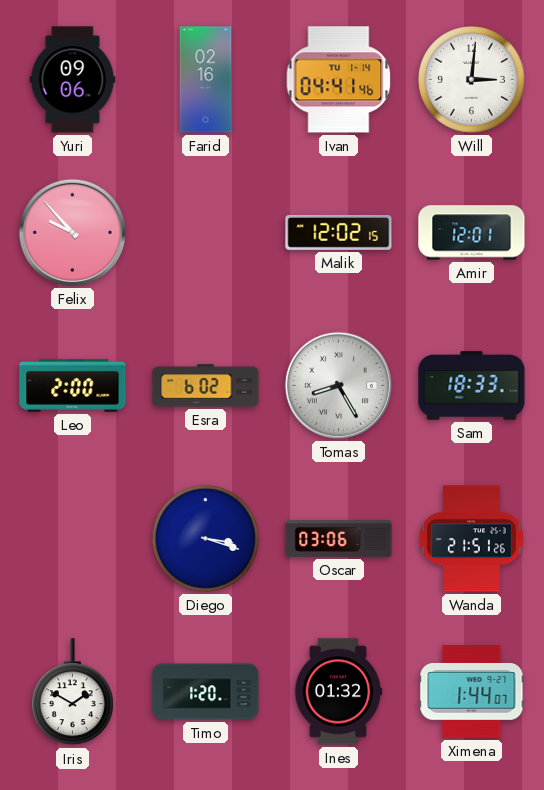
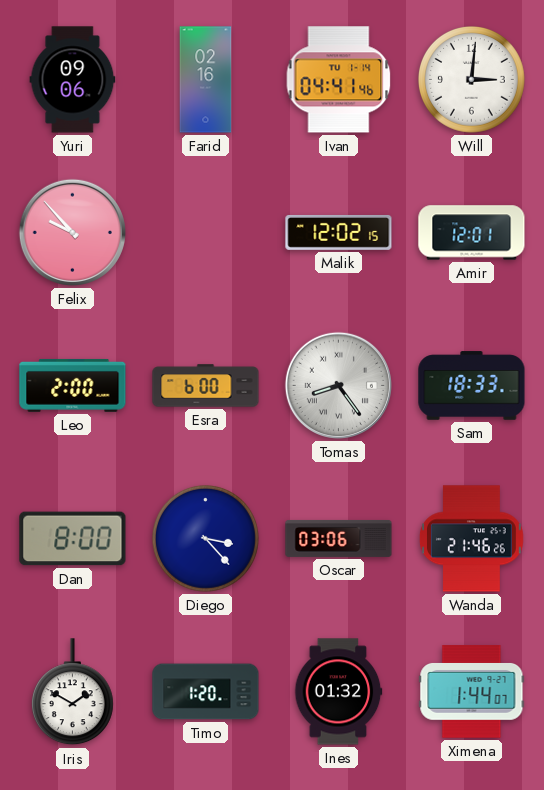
Esra: 6:02 -> 6:00
Tomas: 8:25 -> 8:24
Dan: none -> 8:00
Diego: 3:18 -> 3:23
Wanda: 21:51 -> 21:46
